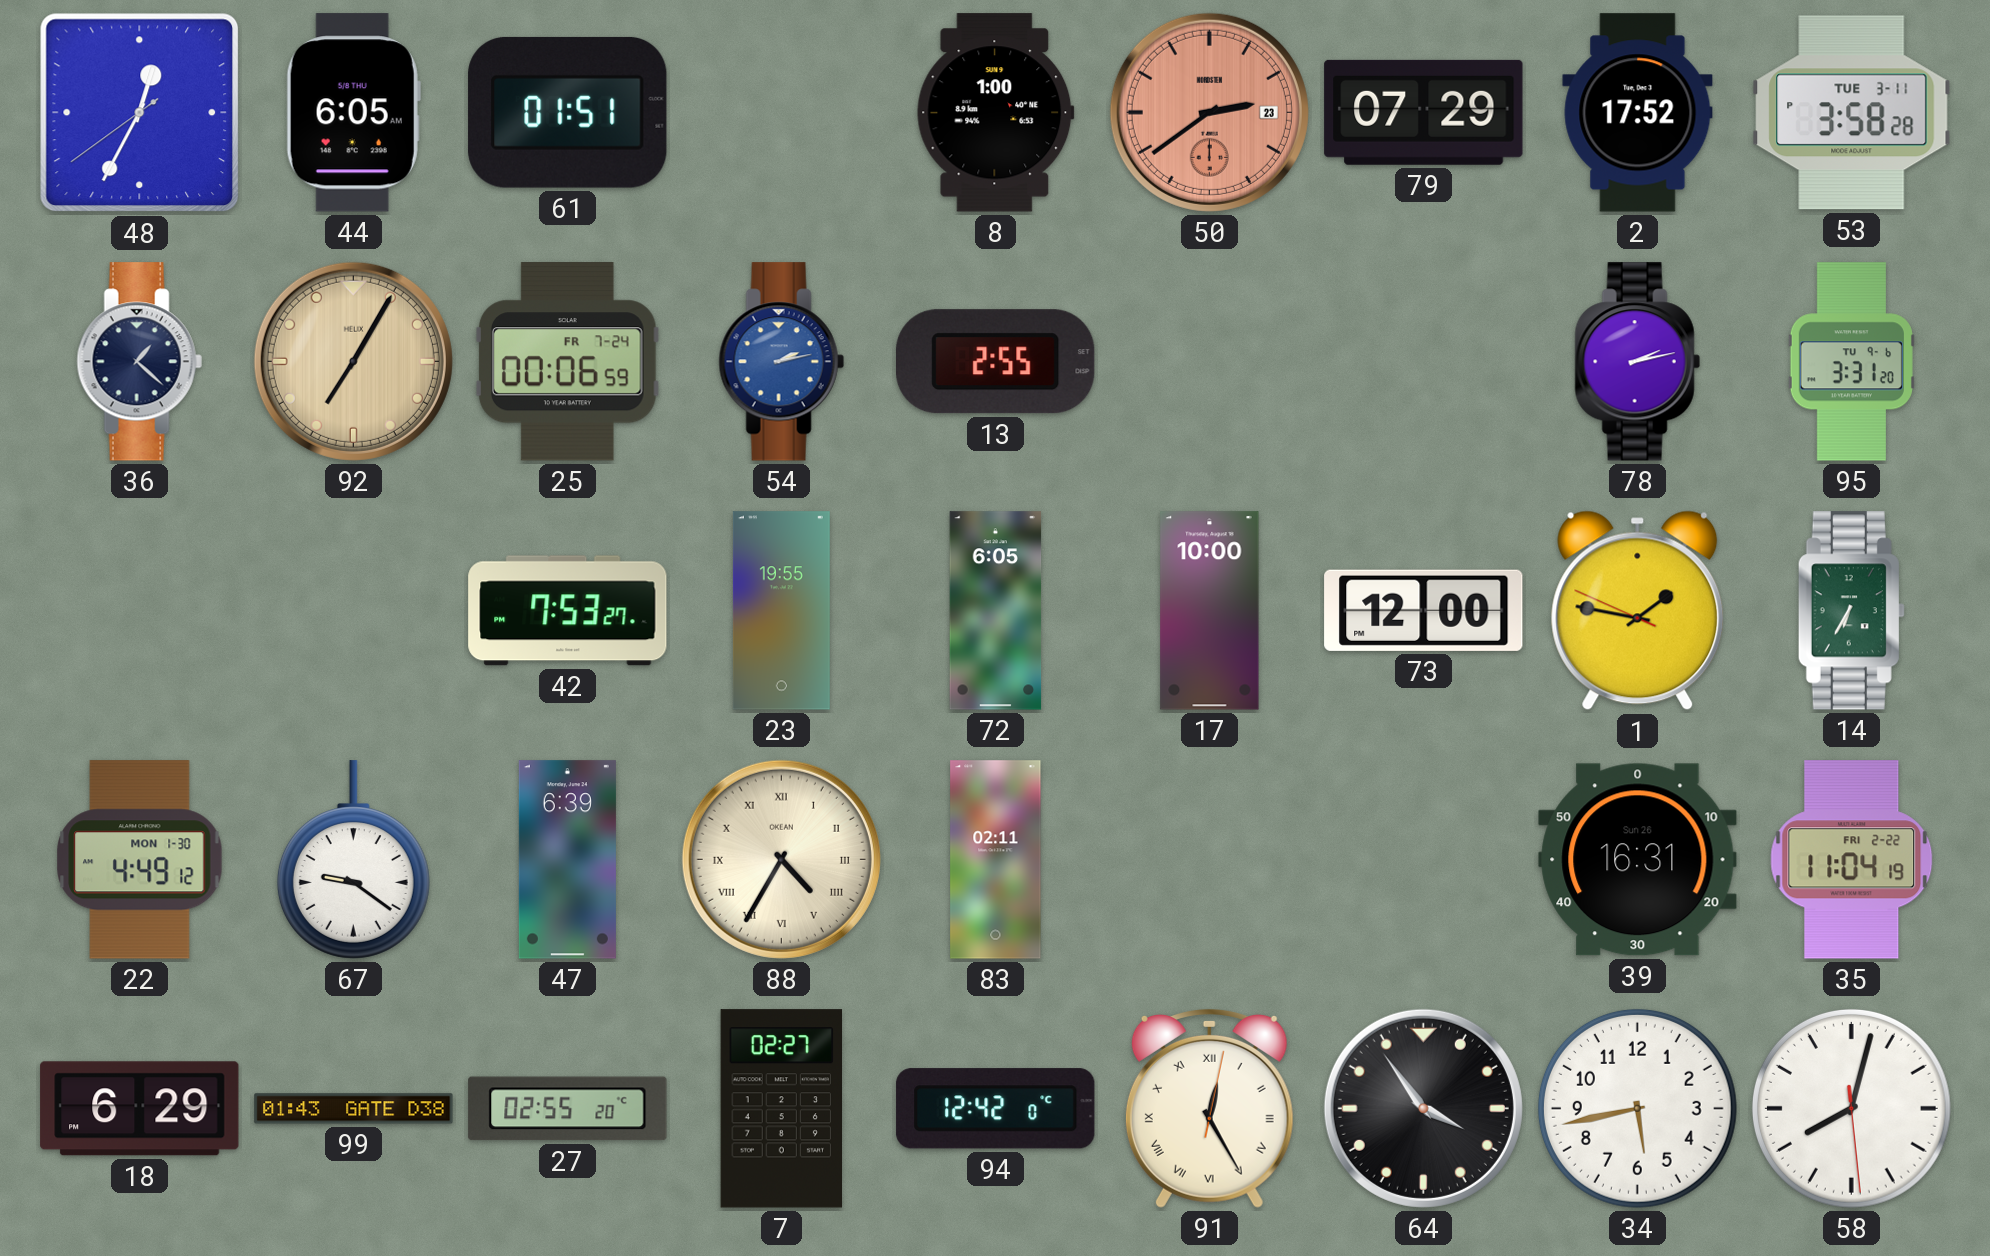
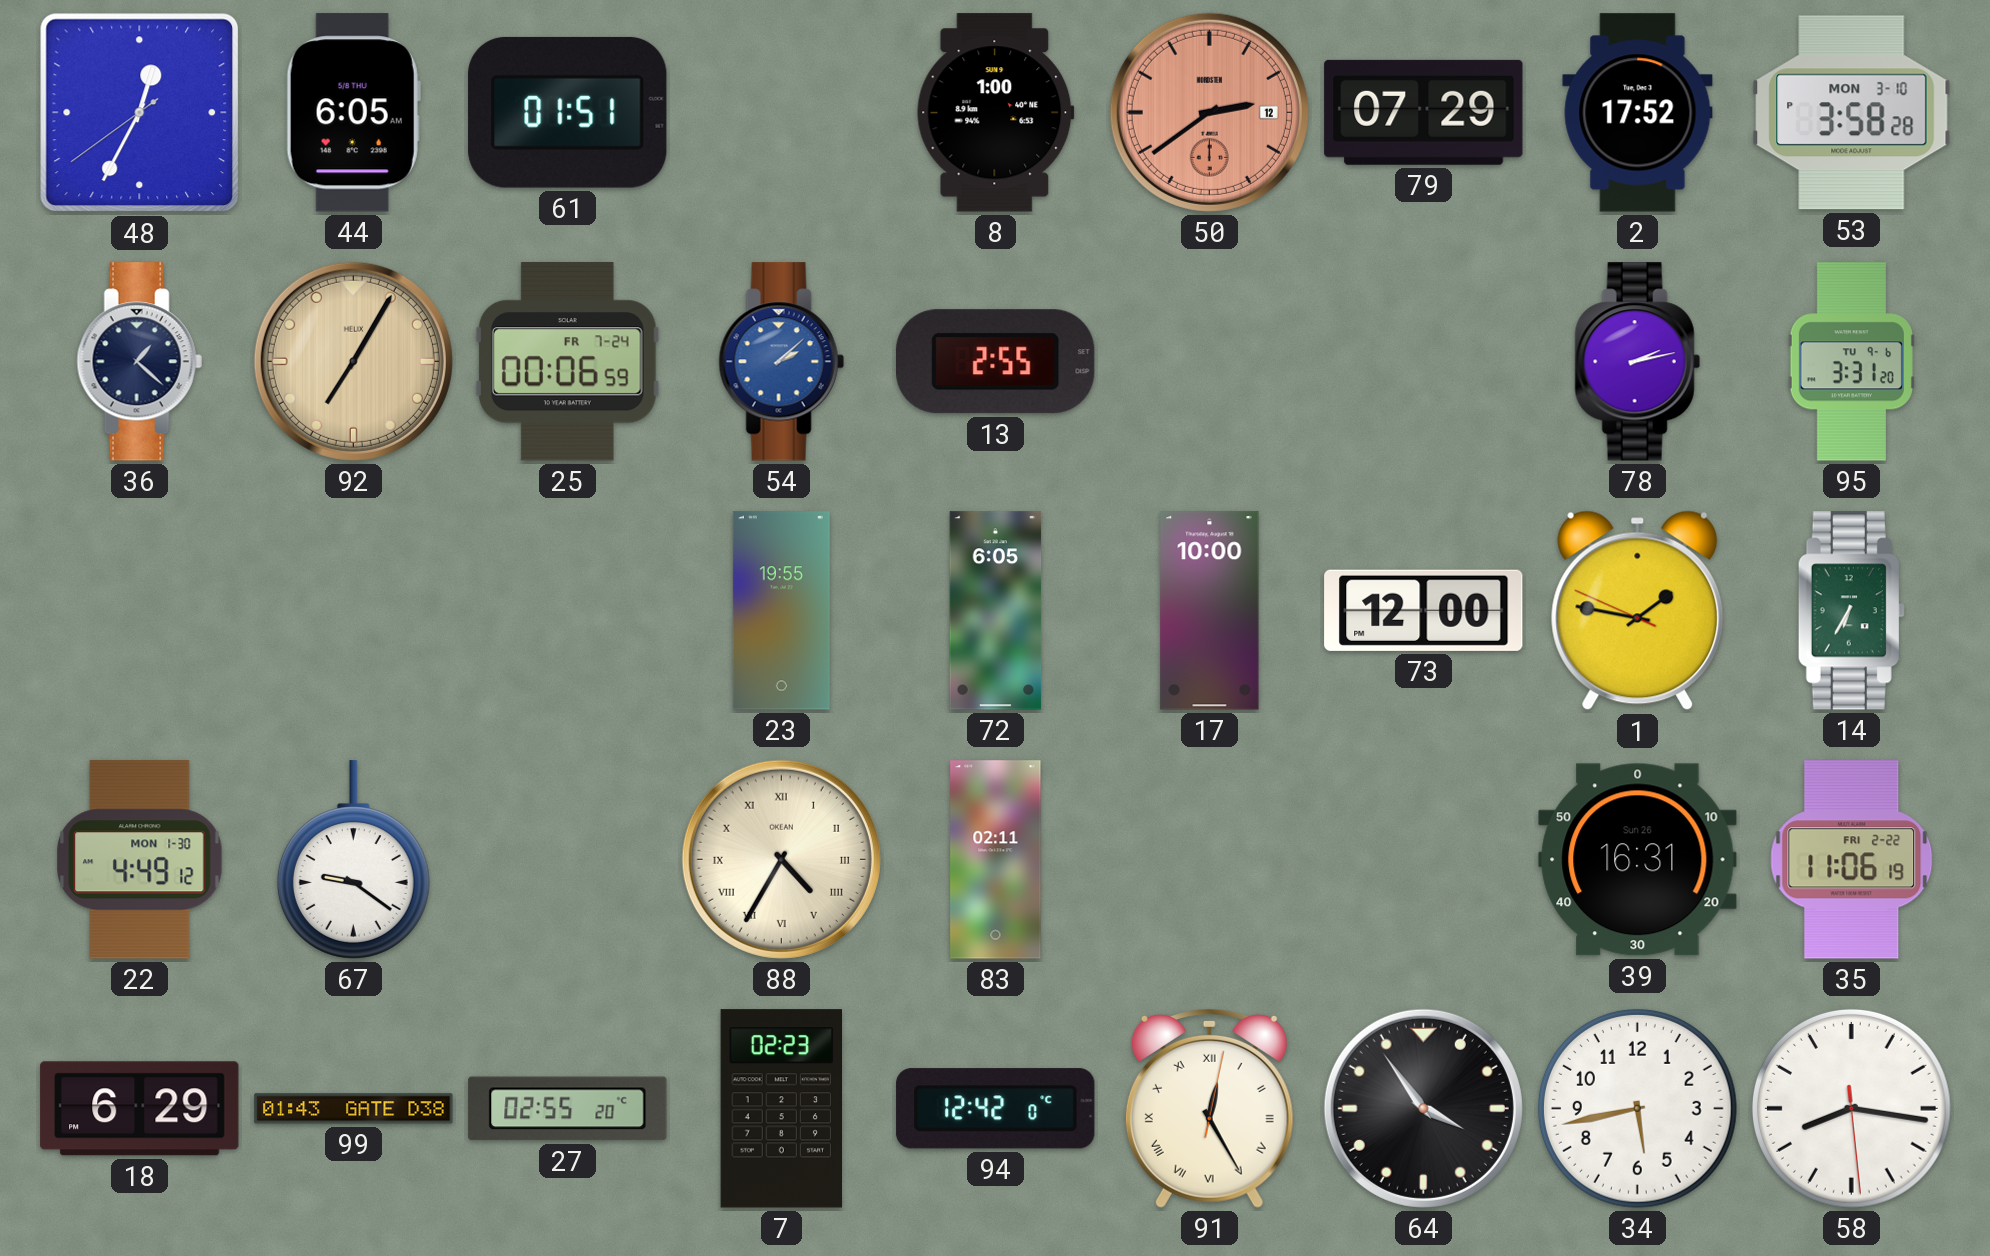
50 date: 23 -> 12
53 date: TUE 3-11 -> MON 3-10
54: 2:13 -> 2:08
42: 7:53 -> none
47: 6:39 -> none
35: 11:04 -> 11:06
7: 02:27 -> 02:23
58: 8:02 -> 8:16
